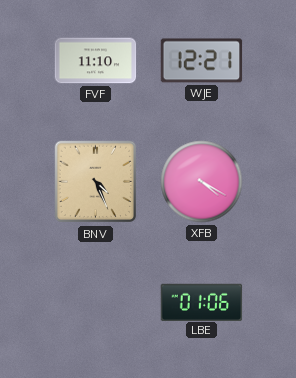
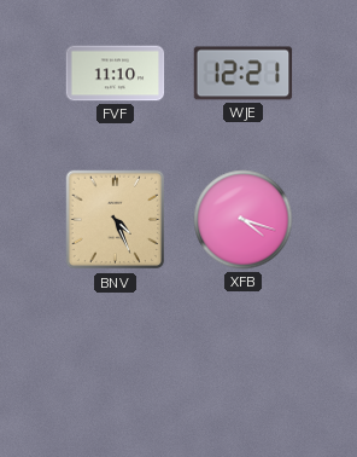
XFB: 4:20 -> 4:18
LBE: 01:06 -> none
